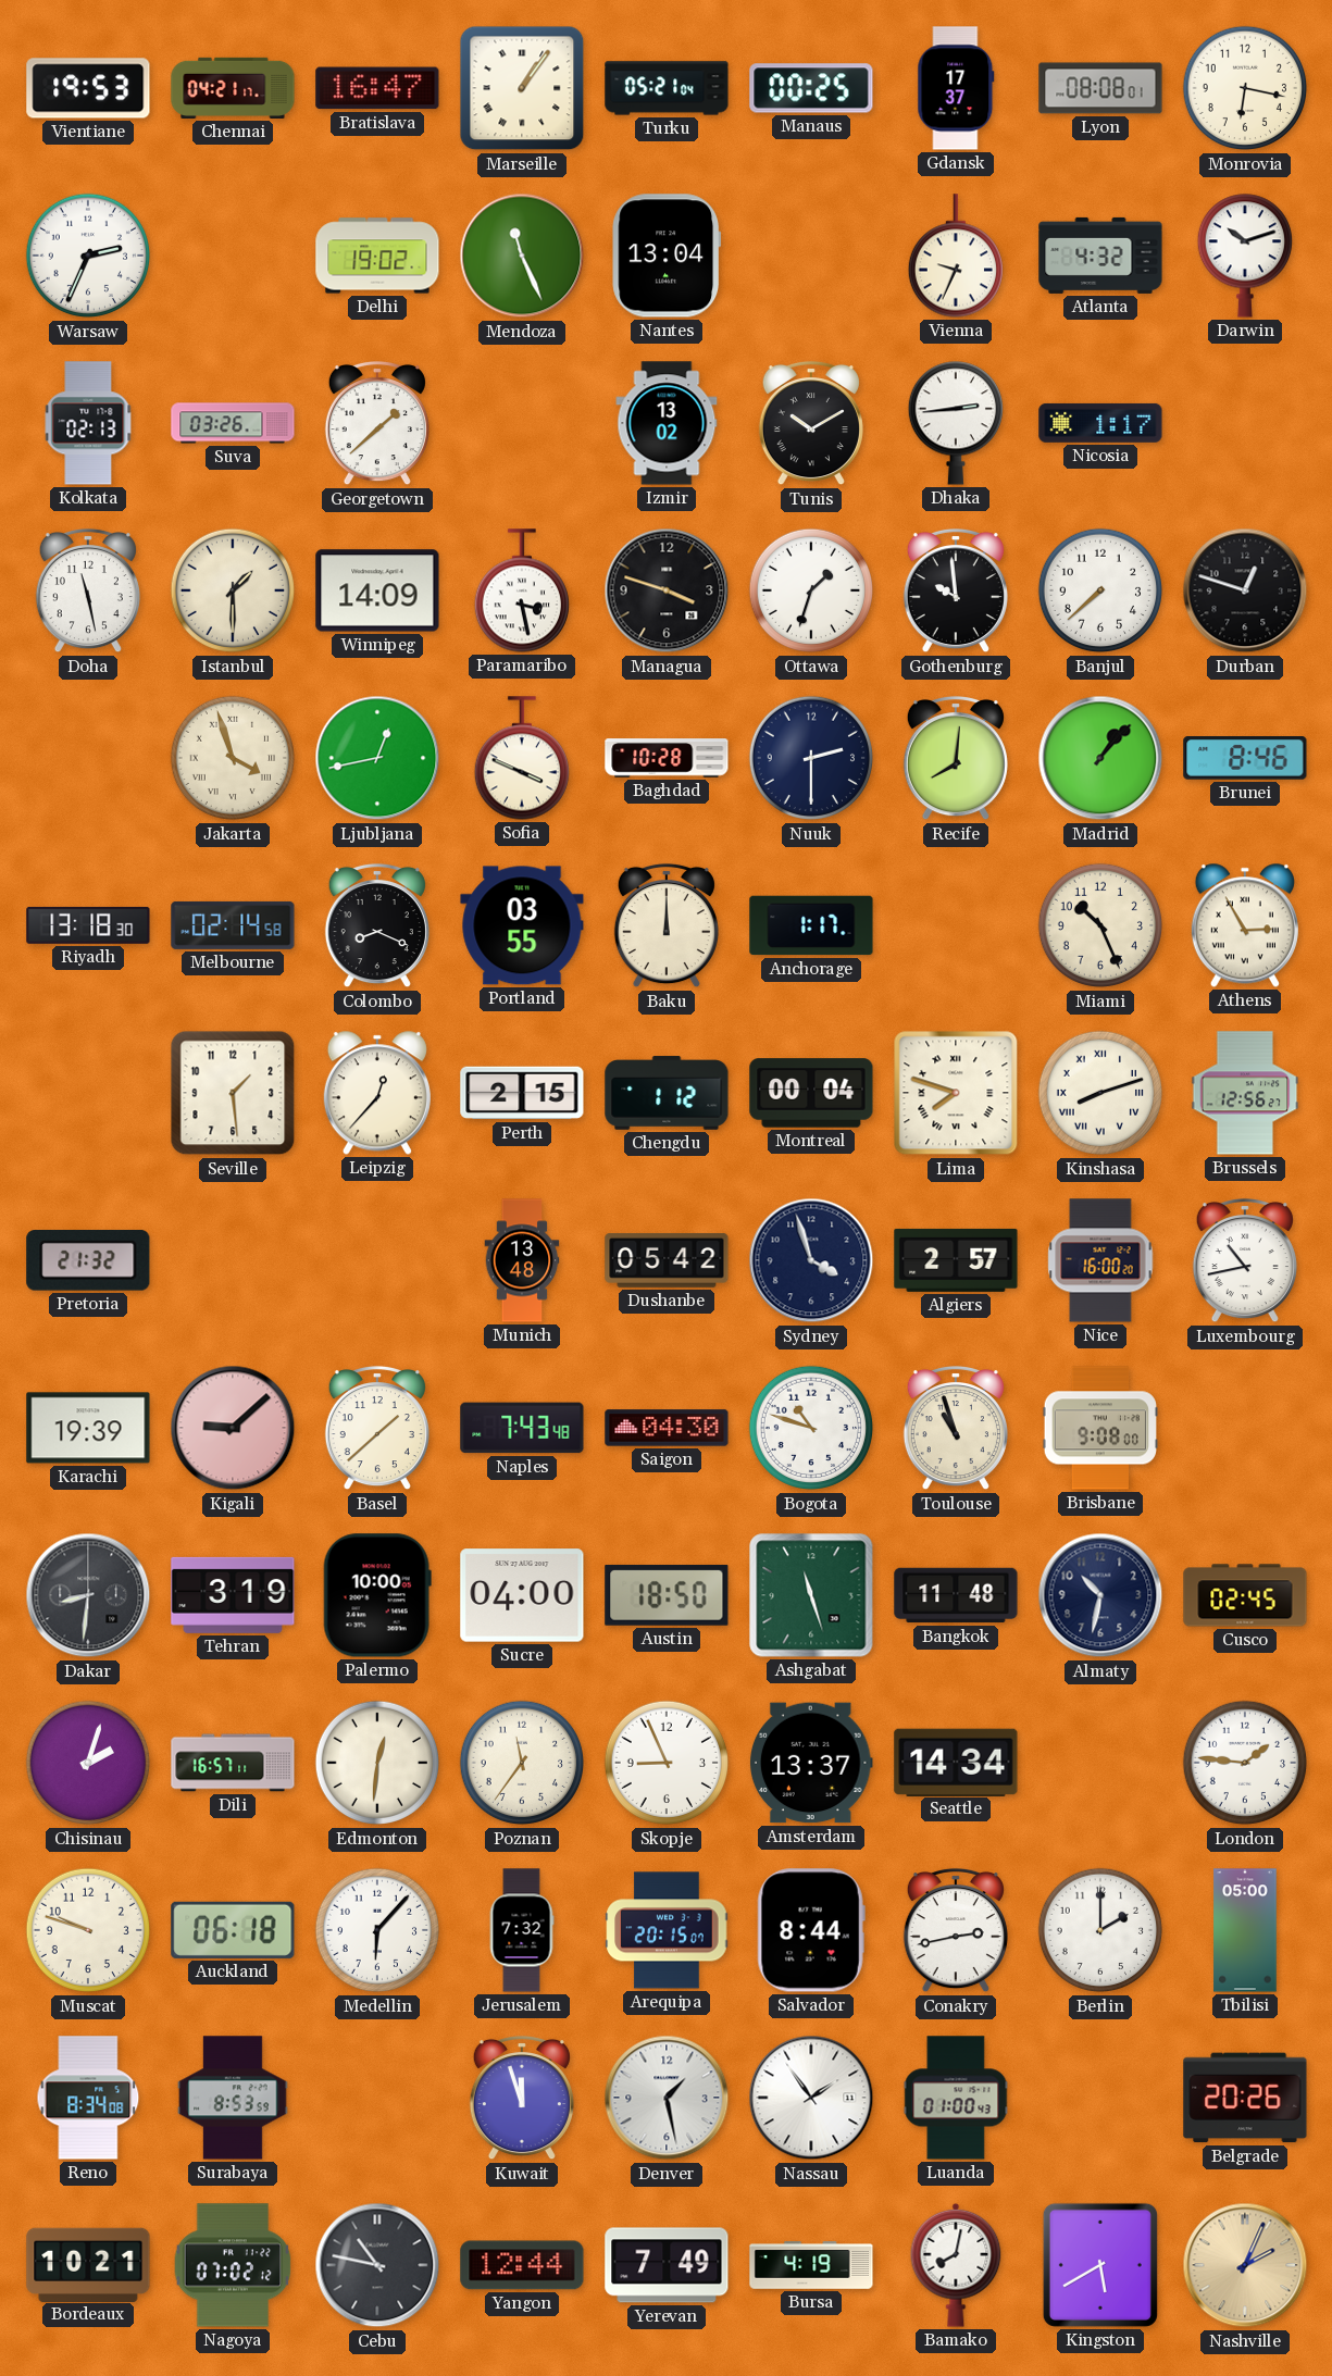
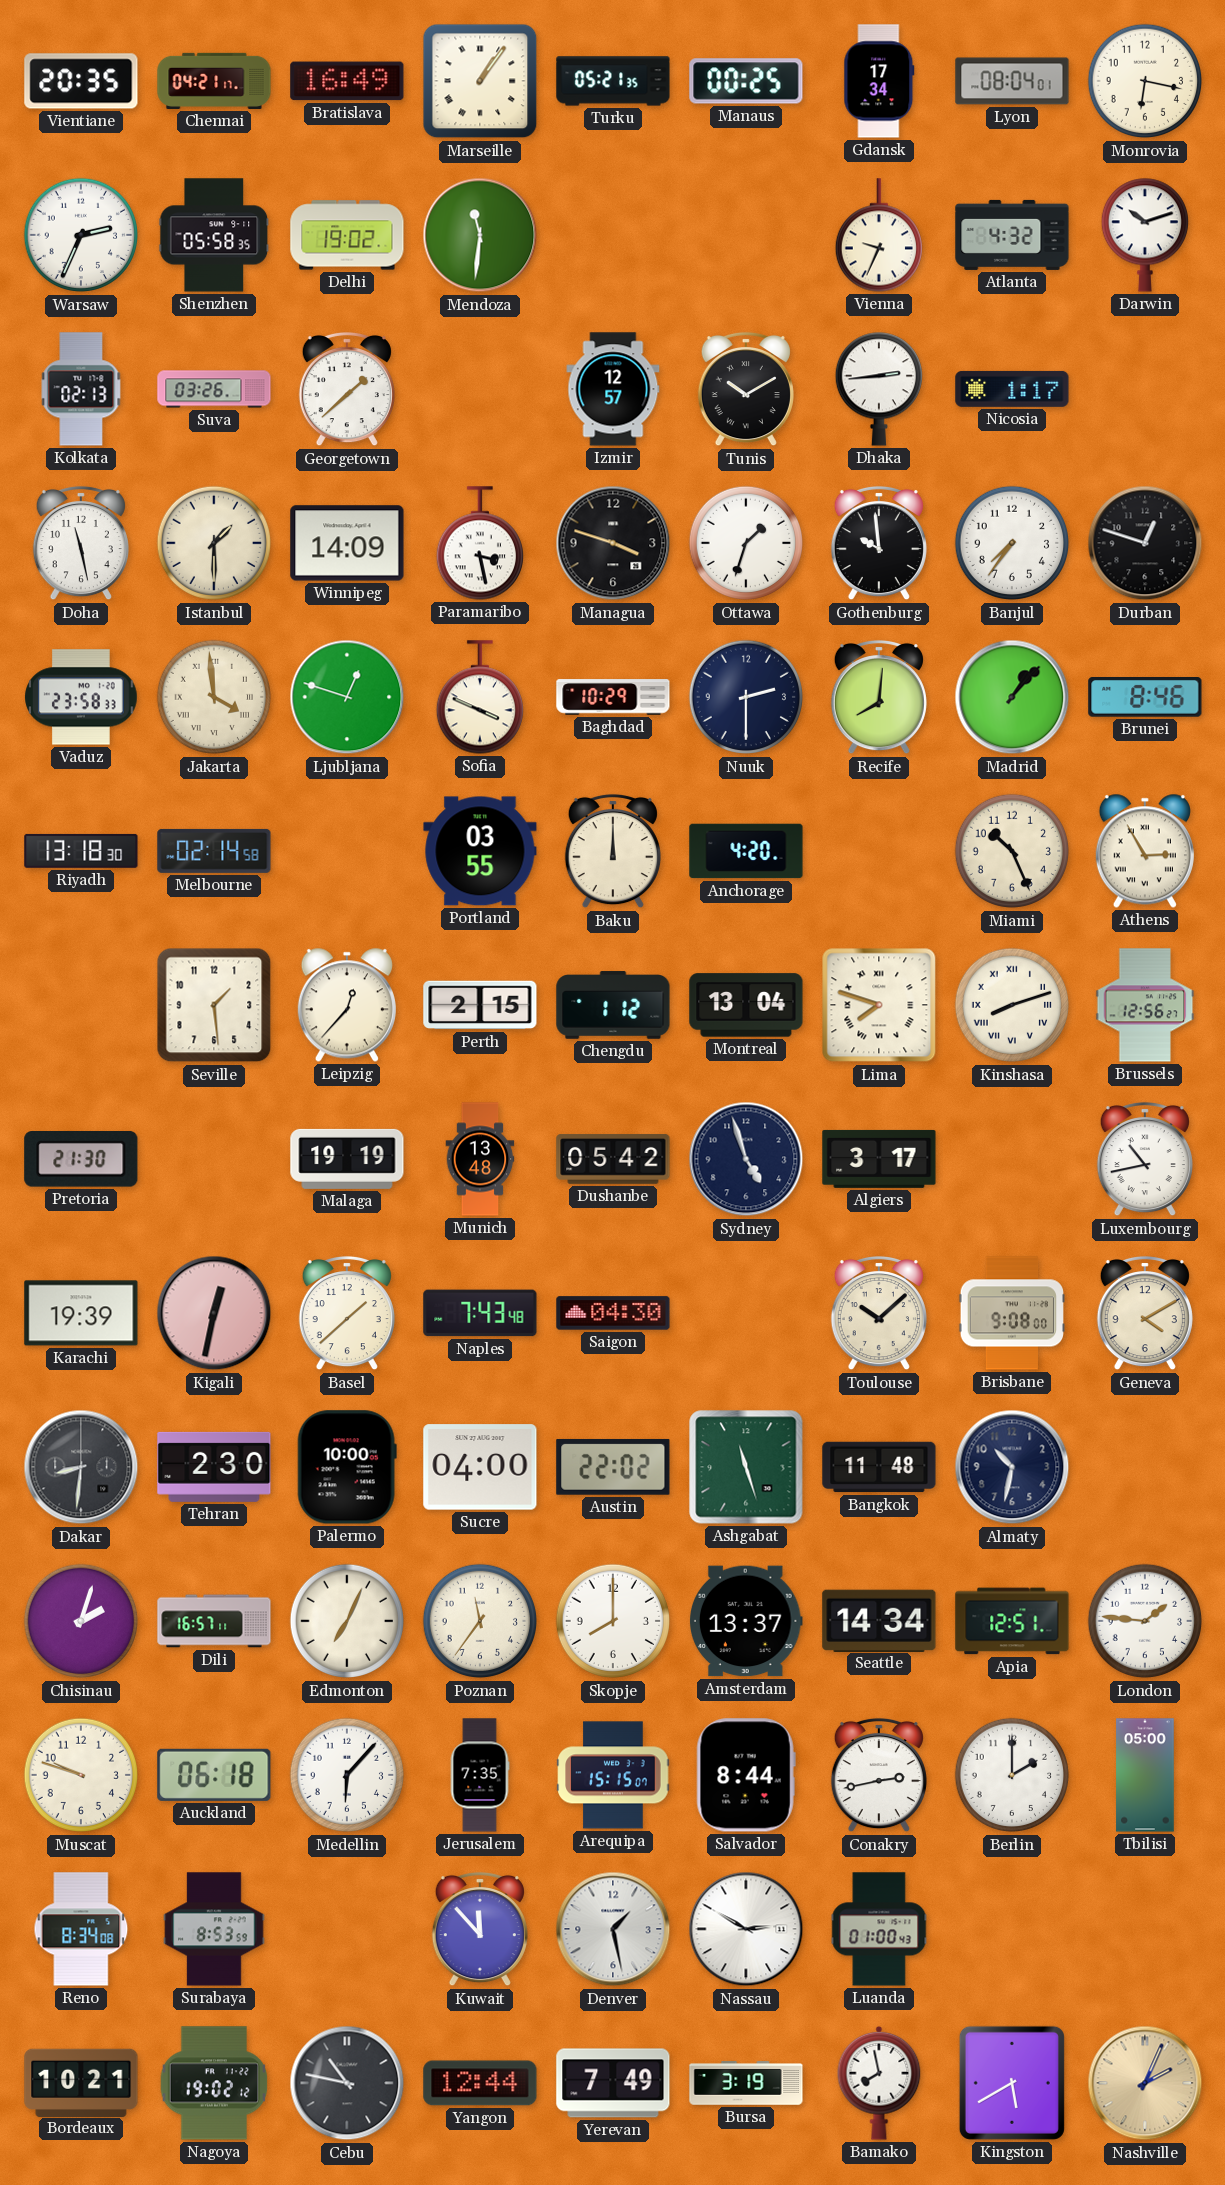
Vientiane: 19:53 -> 20:35
Bratislava: 16:47 -> 16:49
Turku: 05:21:04 -> 05:21:35
Gdansk: 17:37 -> 17:34
Lyon: 08:08 -> 08:04
Shenzhen: none -> 05:58
Mendoza: 11:26 -> 11:31
Nantes: 13:04 -> none
Izmir: 13:02 -> 12:57
Banjul: 7:38 -> 7:36
Vaduz: none -> 23:58
Jakarta: 3:57 -> 3:59
Ljubljana: 12:43 -> 12:48
Baghdad: 10:28 -> 10:29
Colombo: 8:19 -> none
Anchorage: 1:17 -> 4:20
Montreal: 00:04 -> 13:04
Pretoria: 21:32 -> 21:30
Malaga: none -> 19:19
Sydney: 3:57 -> 4:57
Algiers: 2:57 -> 3:17
Nice: 16:00 -> none
Kigali: 9:08 -> 12:32
Bogota: 10:48 -> none
Toulouse: 10:57 -> 10:08
Geneva: none -> 4:10
Tehran: 3:19 -> 2:30
Austin: 18:50 -> 22:02
Cusco: 02:45 -> none
Edmonton: 12:31 -> 7:04
Skopje: 8:56 -> 8:00
Apia: none -> 12:51
Jerusalem: 7:32 -> 7:35
Arequipa: 20:15 -> 15:15
Kuwait: 11:57 -> 11:53
Nassau: 1:54 -> 2:50
Belgrade: 20:26 -> none
Nagoya: 07:02 -> 19:02
Bursa: 4:19 -> 3:19
Bamako: 8:02 -> 7:58
